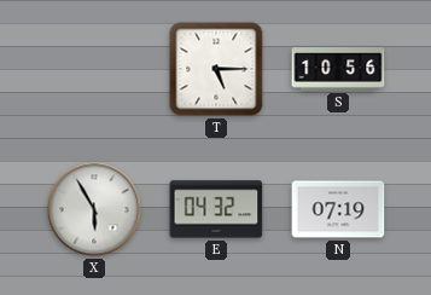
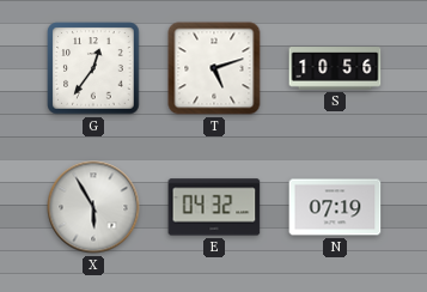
G: none -> 12:36
T: 5:15 -> 5:12
